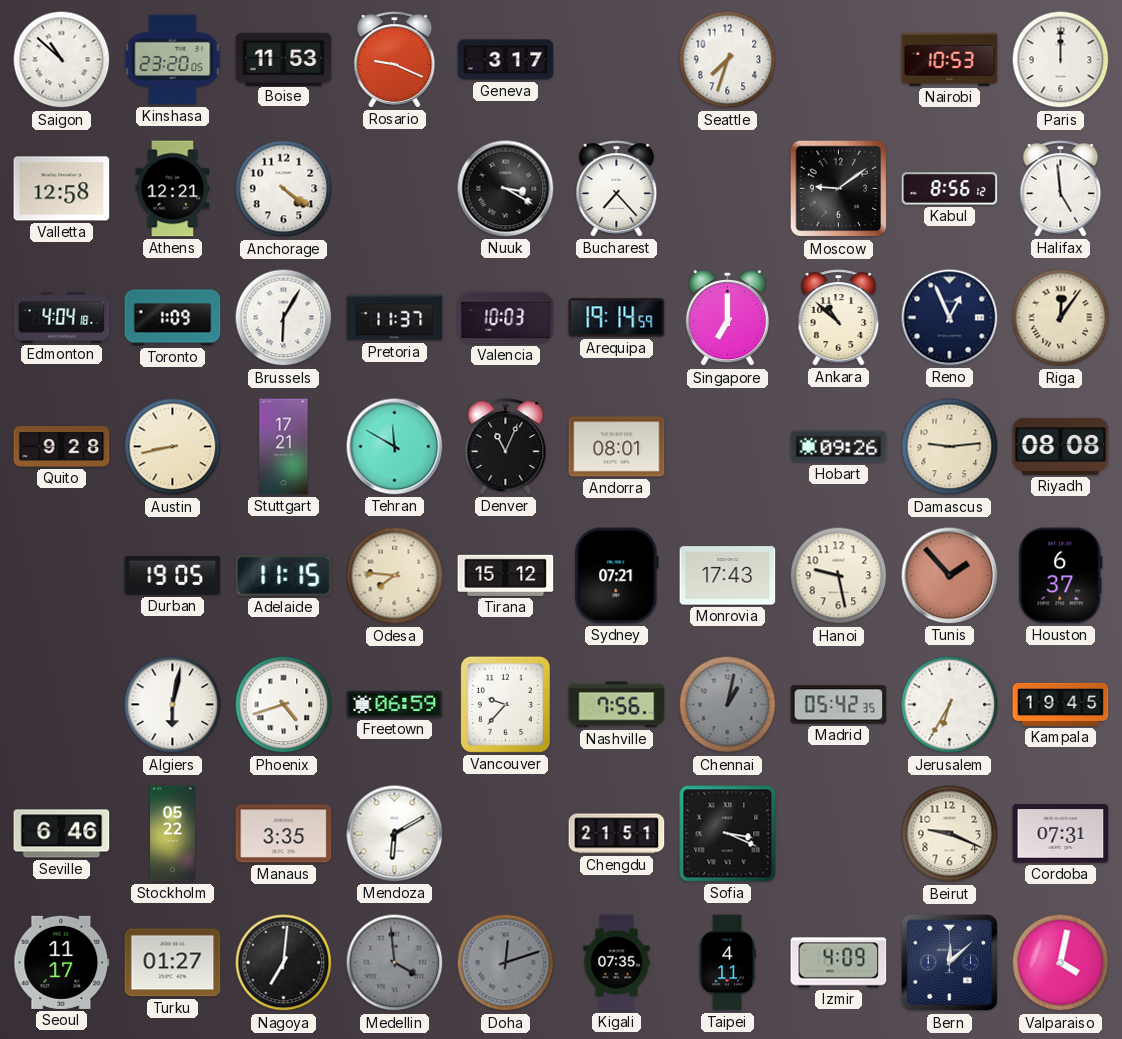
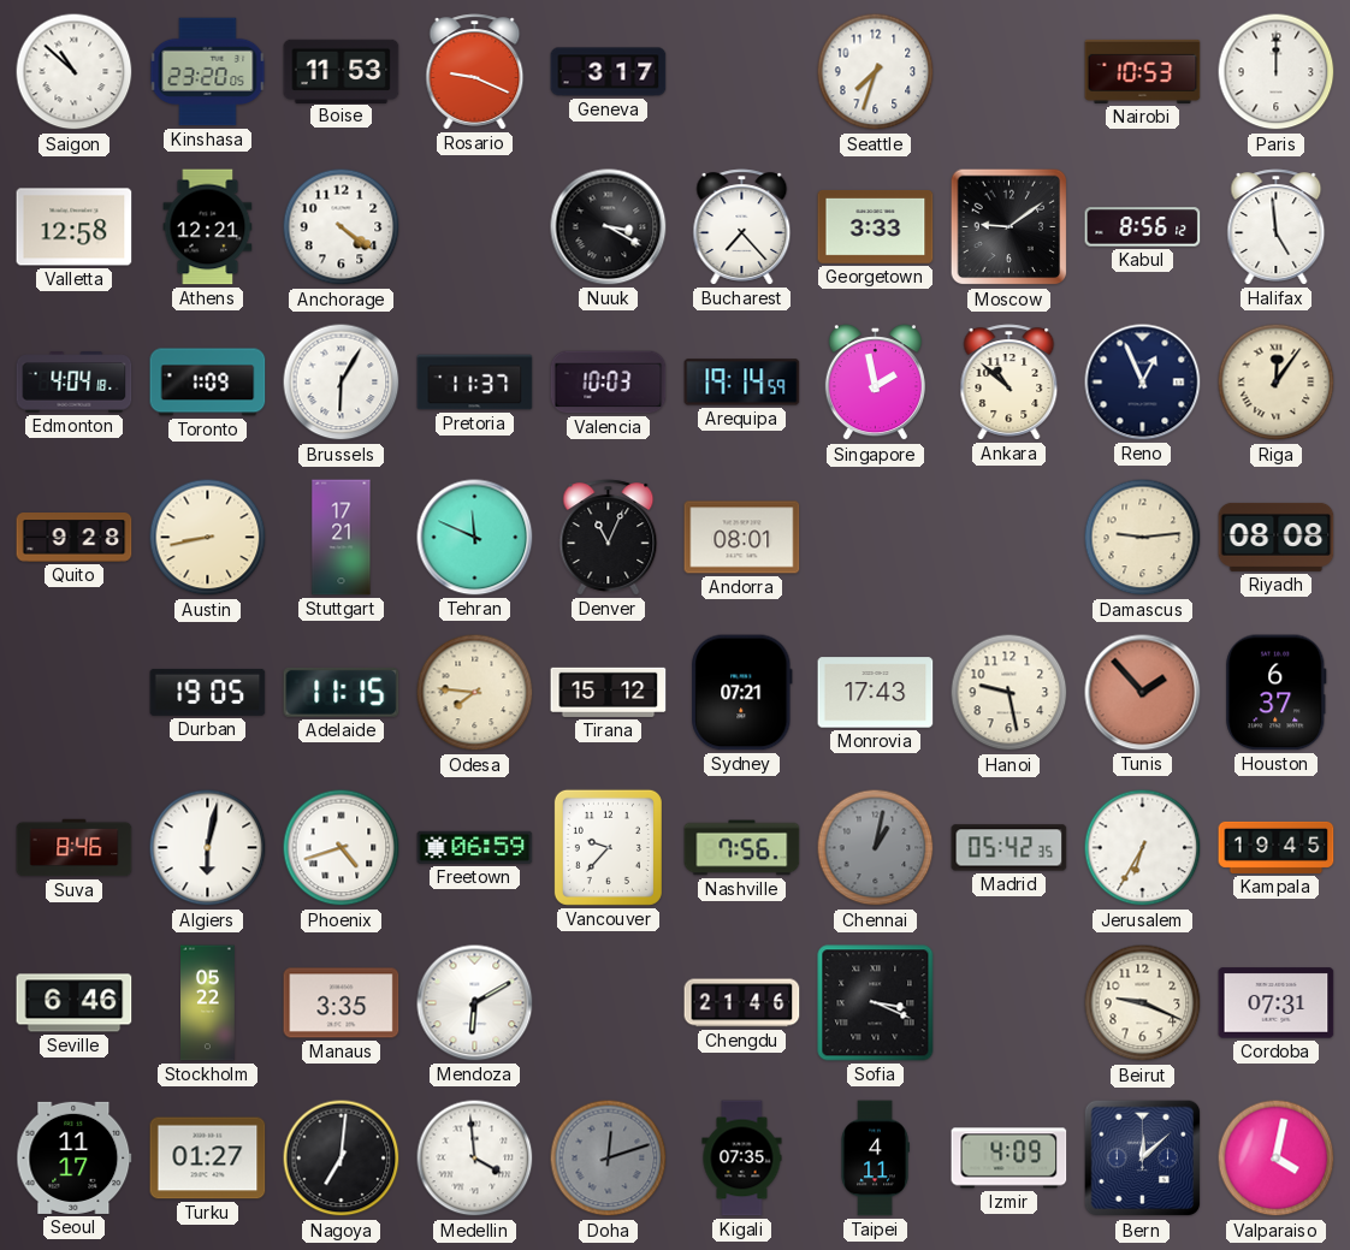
Georgetown: none -> 3:33
Singapore: 7:00 -> 1:58
Tehran: 11:50 -> 11:49
Hobart: 09:26 -> none
Suva: none -> 8:46
Chengdu: 21:51 -> 21:46
Medellin dial: grey -> white
